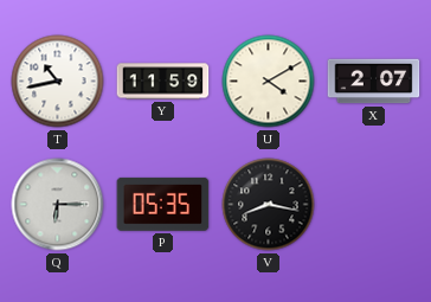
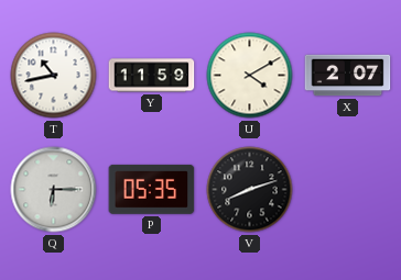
V: 8:17 -> 8:12
